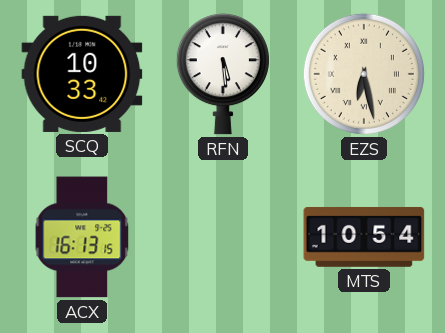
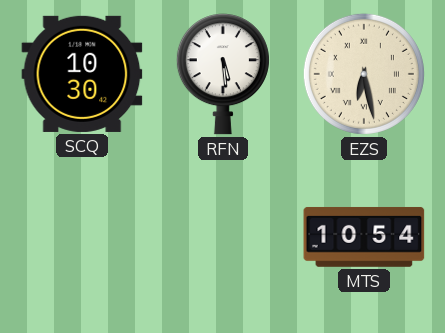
SCQ: 10:33 -> 10:30
ACX: 16:13 -> none
